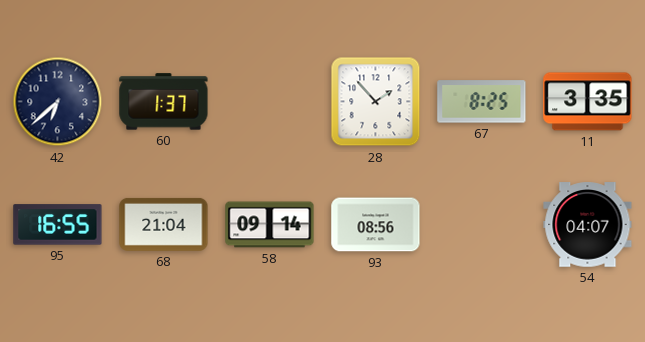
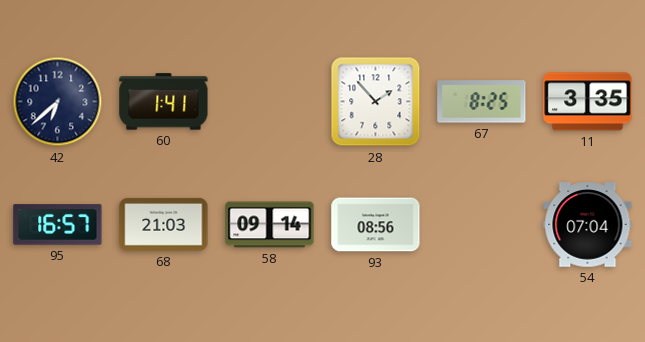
60: 1:37 -> 1:41
95: 16:55 -> 16:57
68: 21:04 -> 21:03
54: 04:07 -> 07:04
